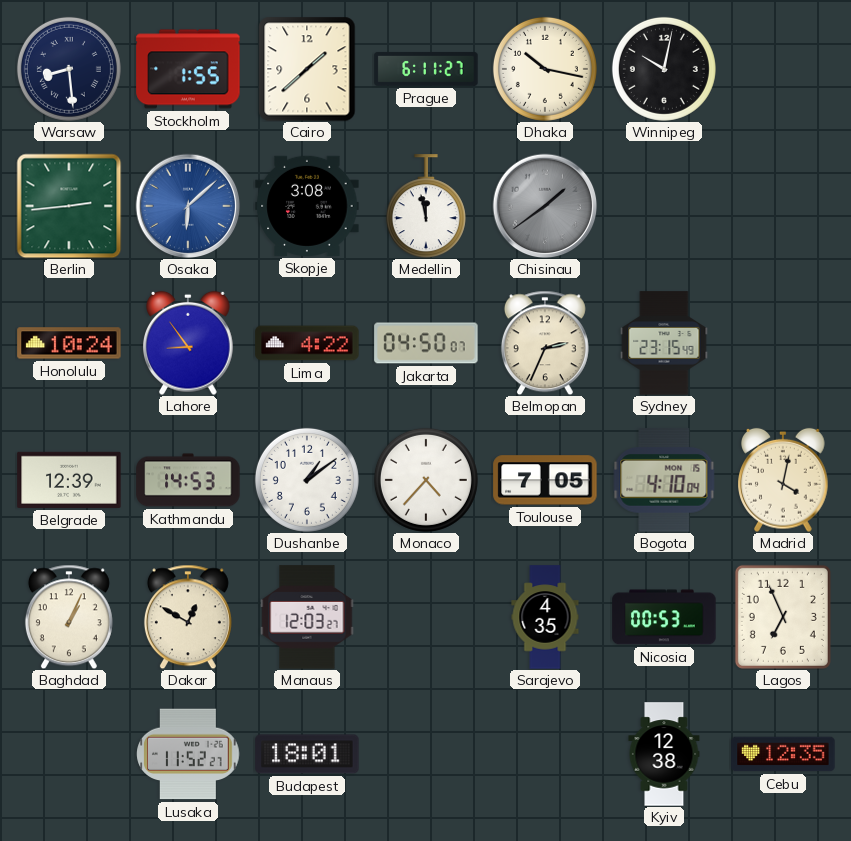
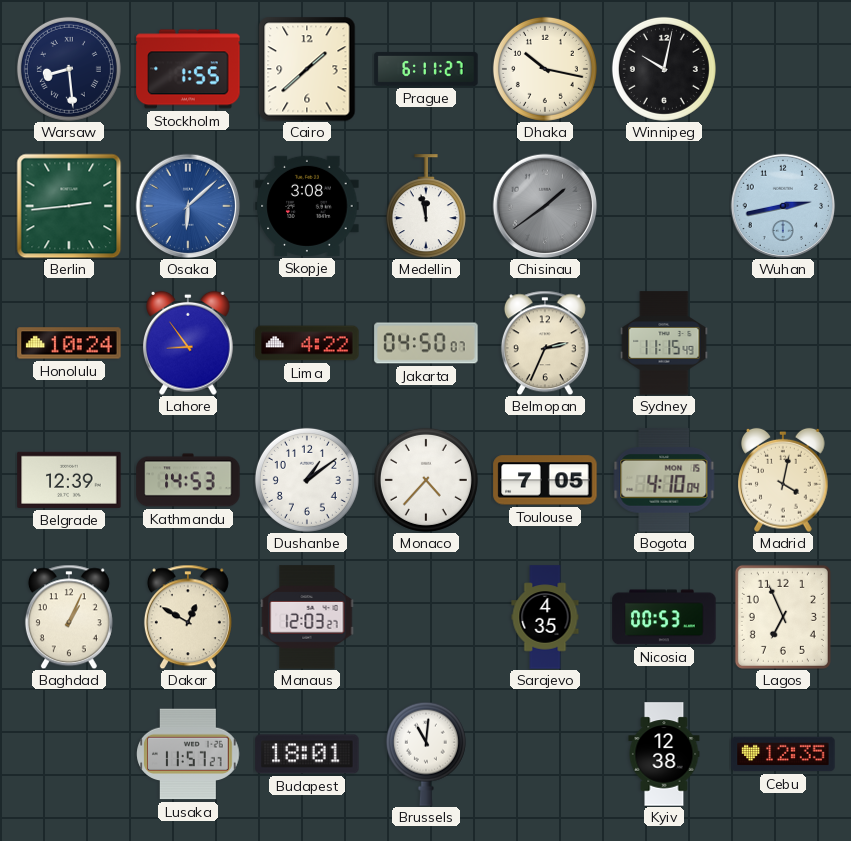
Wuhan: none -> 2:43
Sydney: 23:15 -> 11:15
Lusaka: 11:52 -> 11:57
Brussels: none -> 11:01
